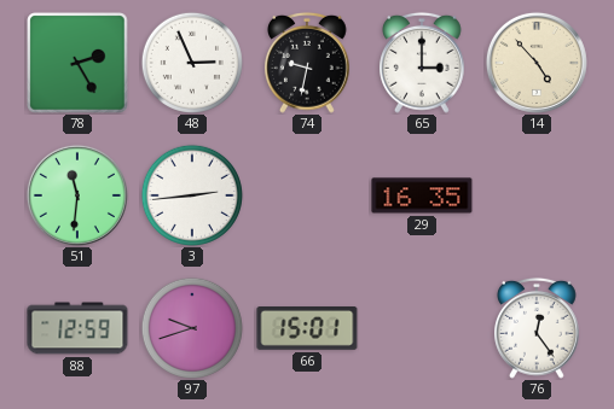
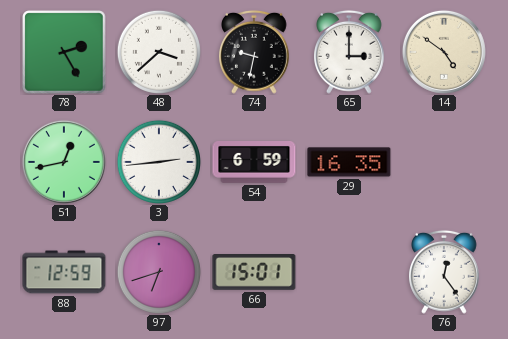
48: 2:56 -> 3:38
14: 4:53 -> 4:51
51: 11:31 -> 12:43
54: none -> 6:59
97: 9:42 -> 6:42
